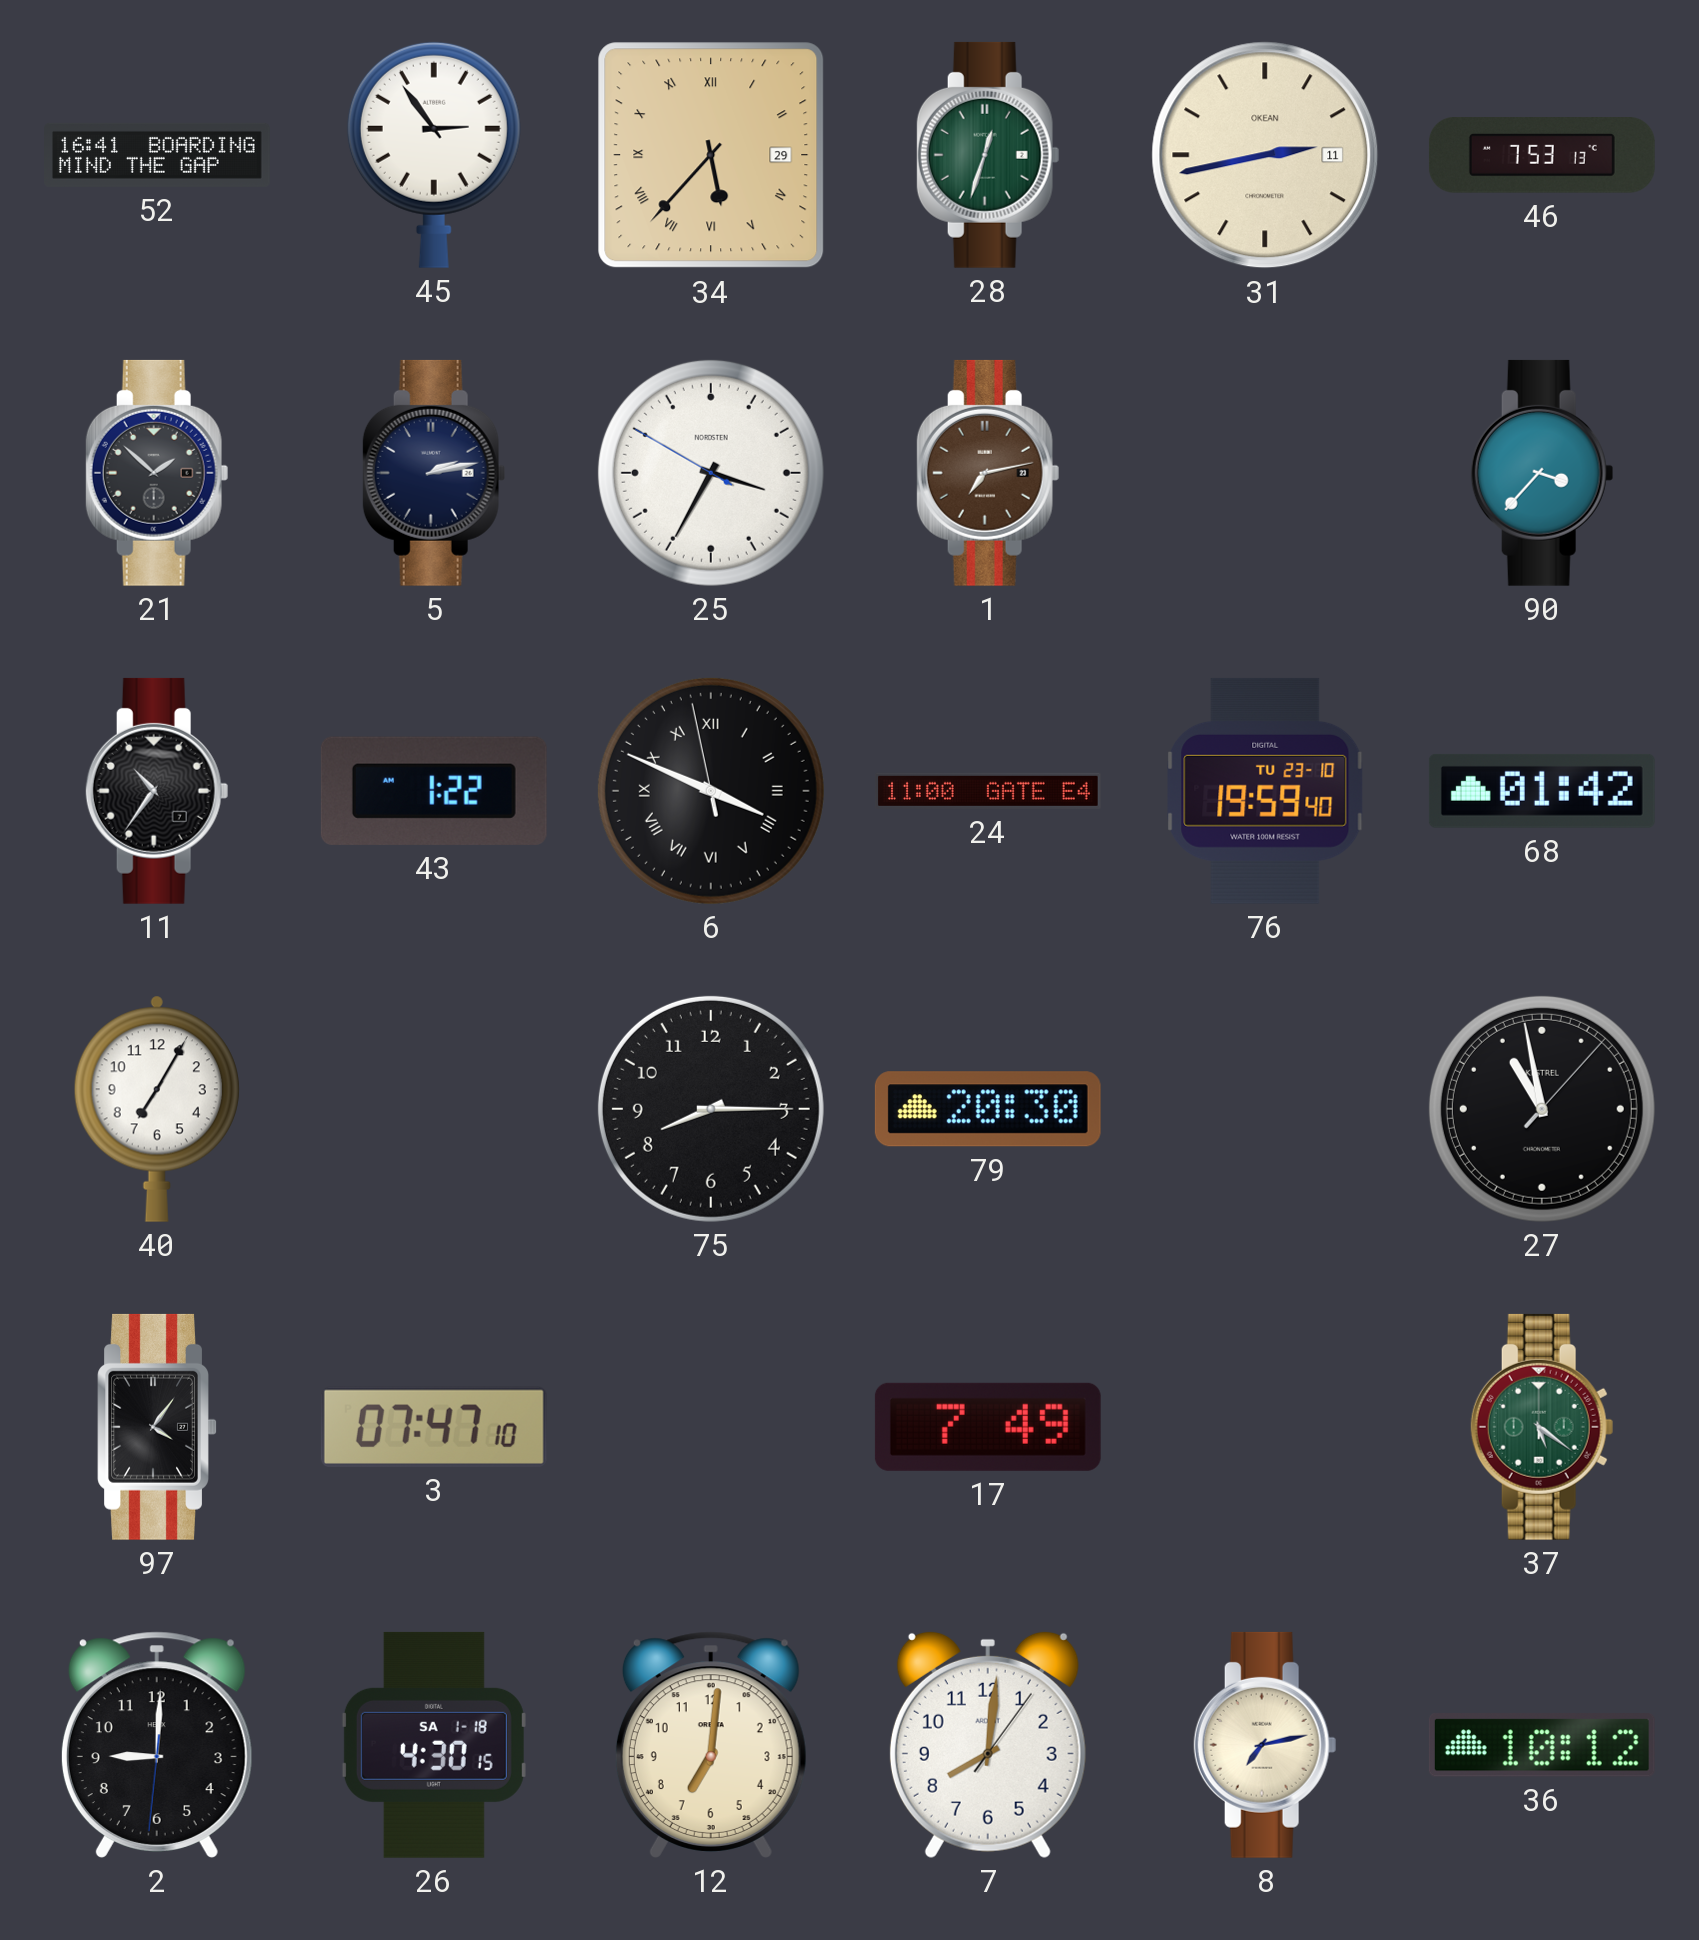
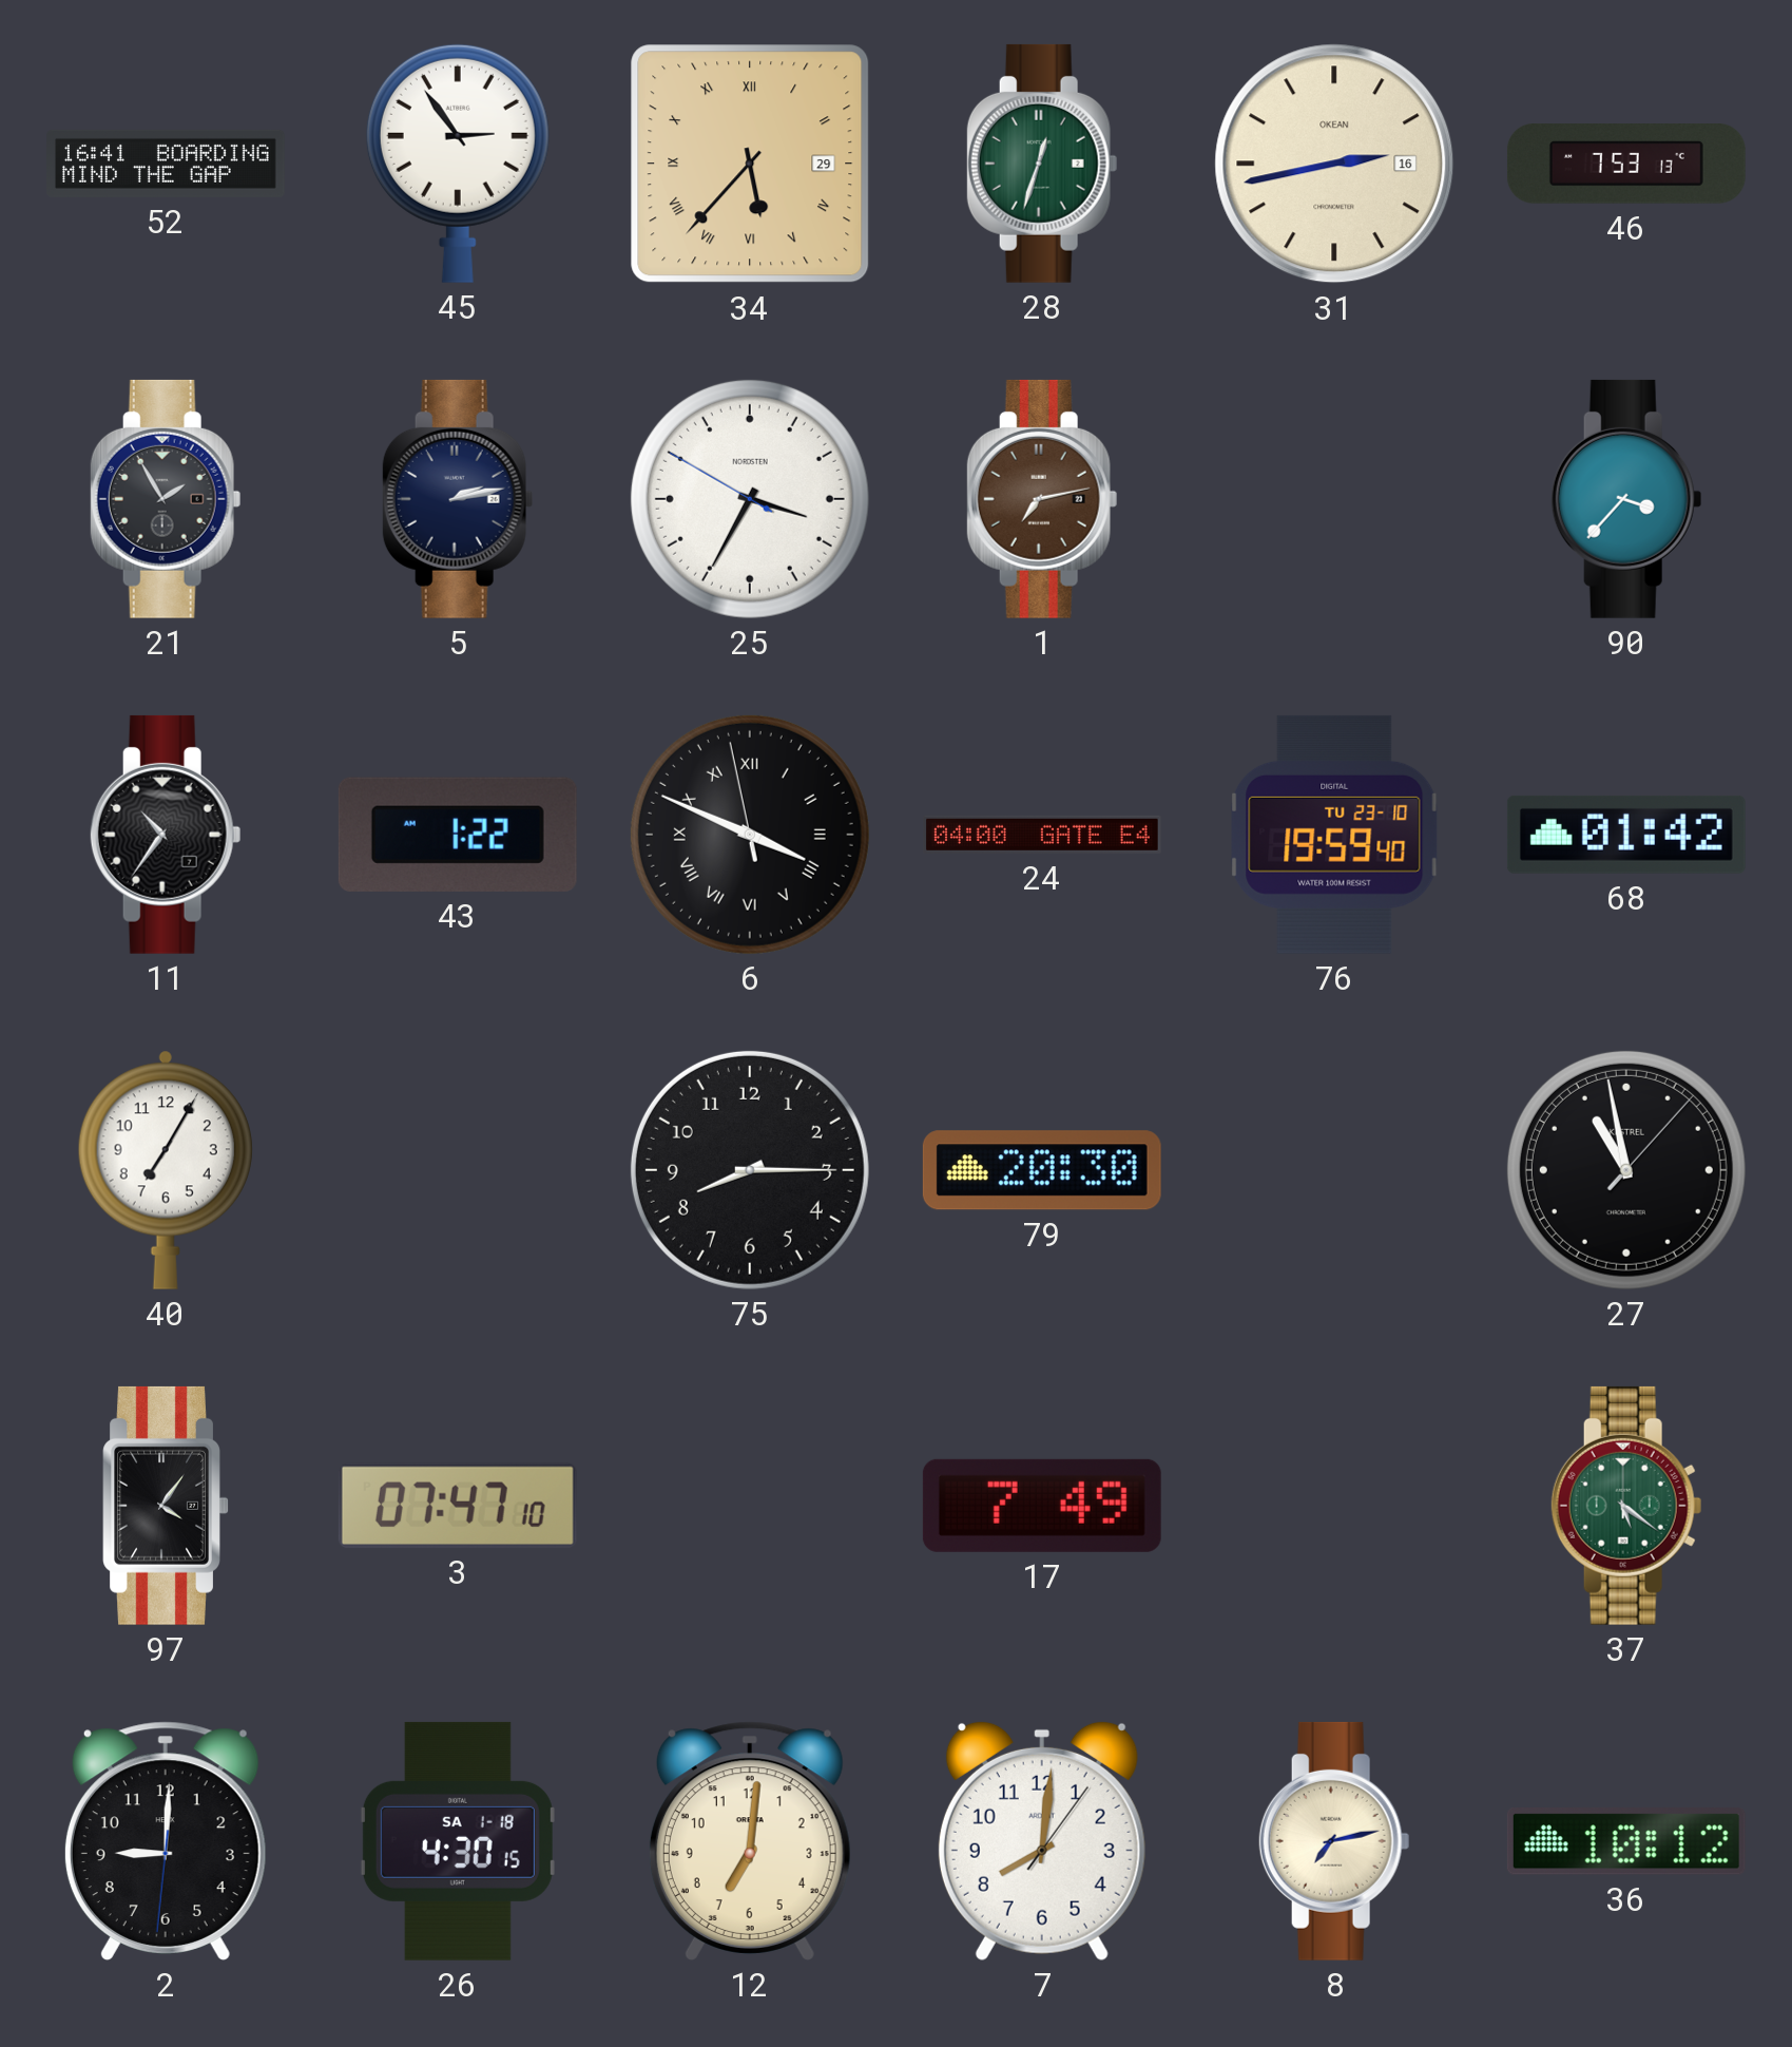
31 date: 11 -> 16
21: 1:52 -> 1:55
24: 11:00 -> 04:00
